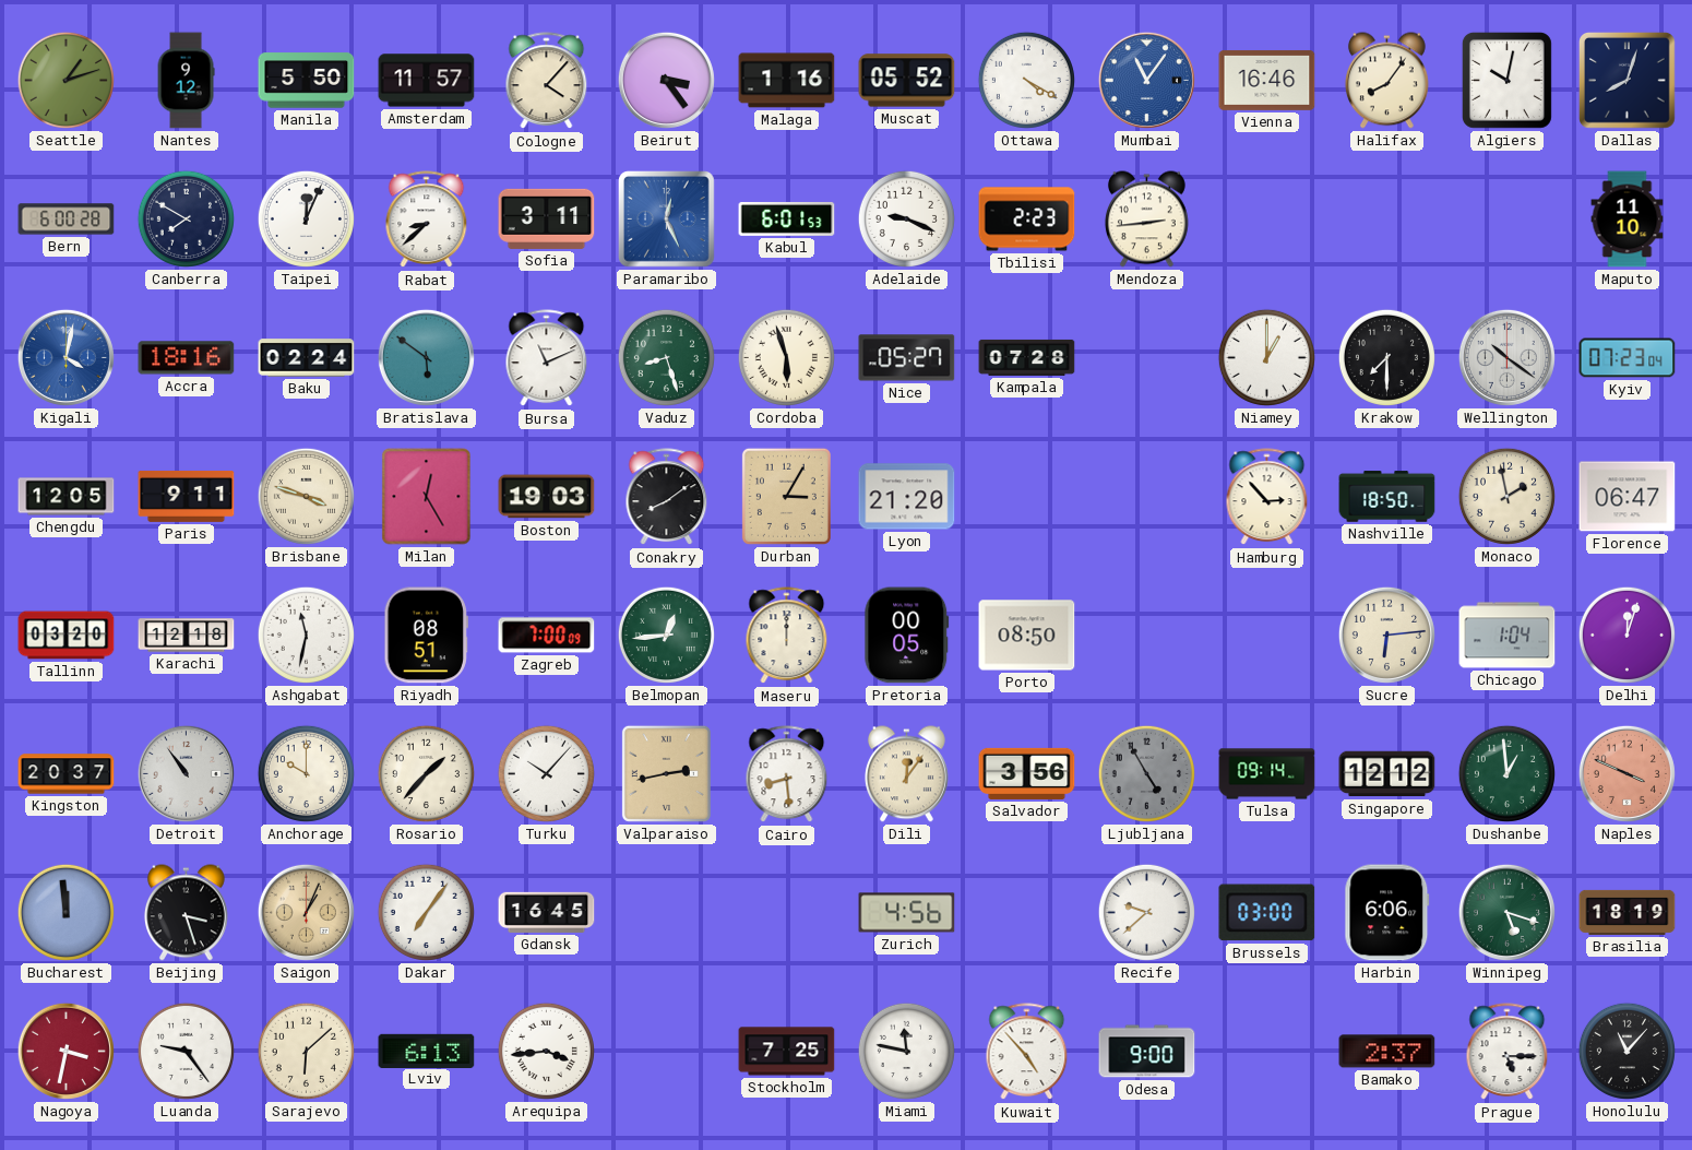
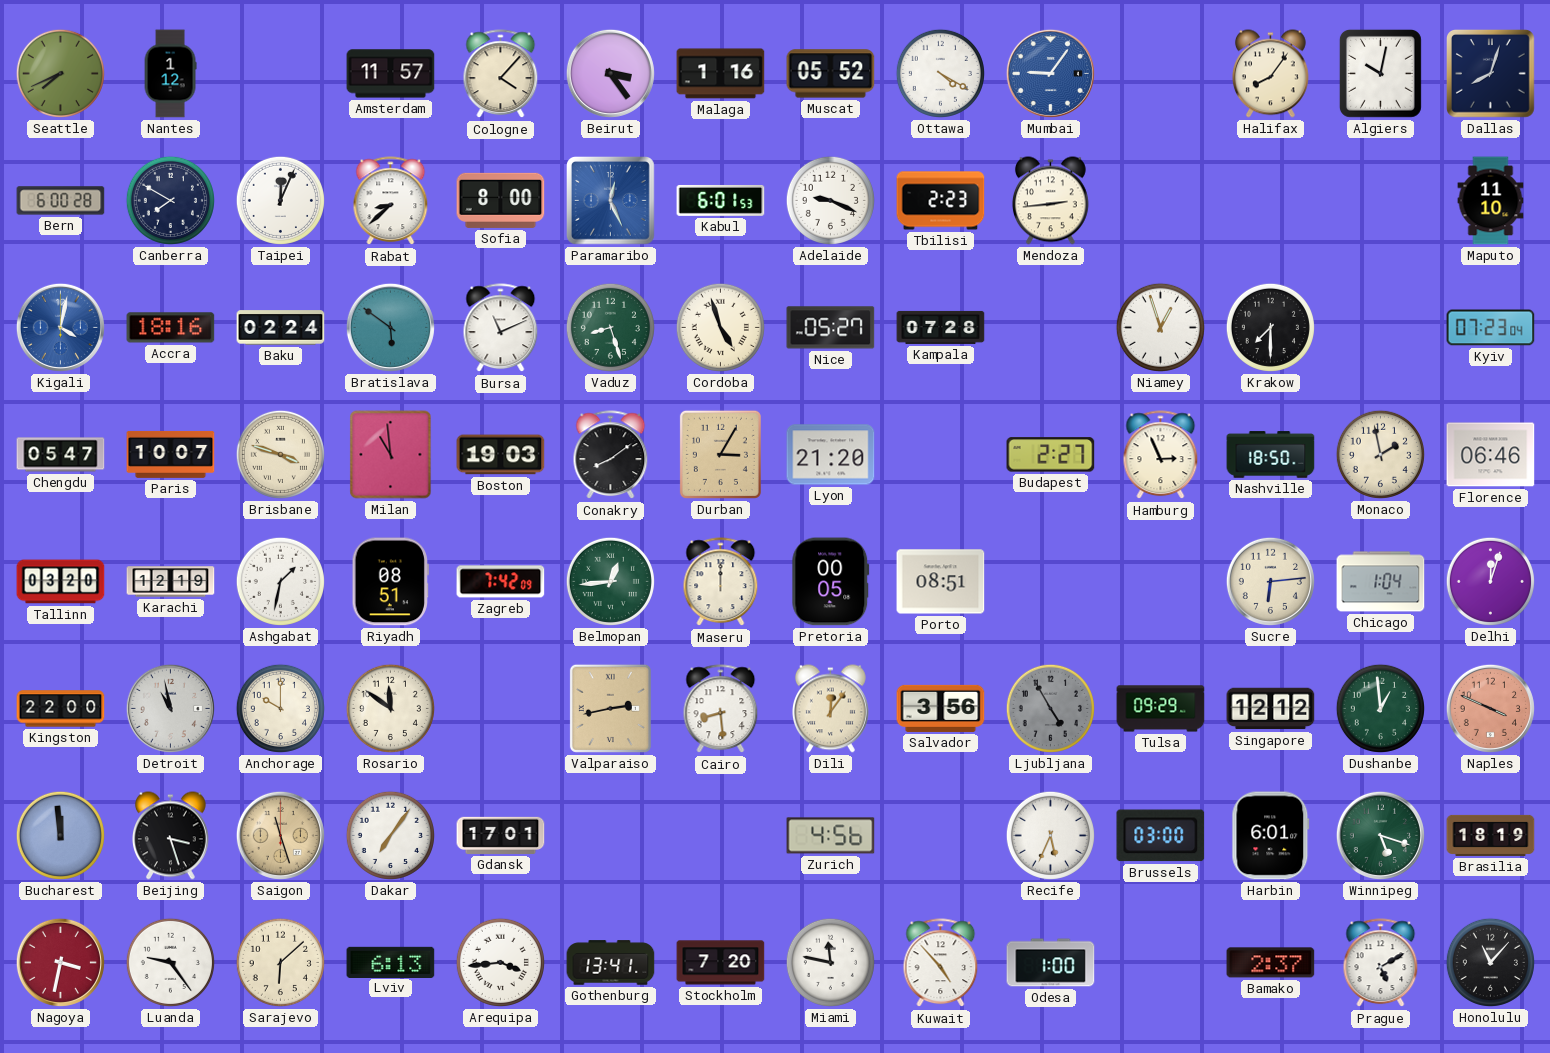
Seattle: 1:12 -> 7:41
Nantes: 9:12 -> 1:12
Manila: 5:50 -> none
Mumbai: 11:06 -> 9:06
Vienna: 16:46 -> none
Sofia: 3:11 -> 8:00
Cordoba: 5:57 -> 4:57
Niamey: 1:00 -> 12:57
Wellington: 10:21 -> none
Chengdu: 12:05 -> 05:47
Paris: 9:11 -> 10:07
Milan: 12:25 -> 10:59
Budapest: none -> 2:27
Hamburg: 2:53 -> 2:56
Florence: 06:47 -> 06:46
Karachi: 12:18 -> 12:19
Ashgabat: 11:32 -> 1:32
Zagreb: 7:00 -> 7:42
Porto: 08:50 -> 08:51
Kingston: 20:37 -> 22:00
Detroit: 10:54 -> 10:58
Rosario: 1:37 -> 11:51
Turku: 10:07 -> none
Tulsa: 09:14 -> 09:29
Saigon: 1:04 -> 11:27
Gdansk: 16:45 -> 17:01
Recife: 9:38 -> 5:34
Harbin: 6:06 -> 6:01
Gothenburg: none -> 13:41
Stockholm: 7:25 -> 7:20
Odesa: 9:00 -> 1:00
Prague: 5:15 -> 5:10
